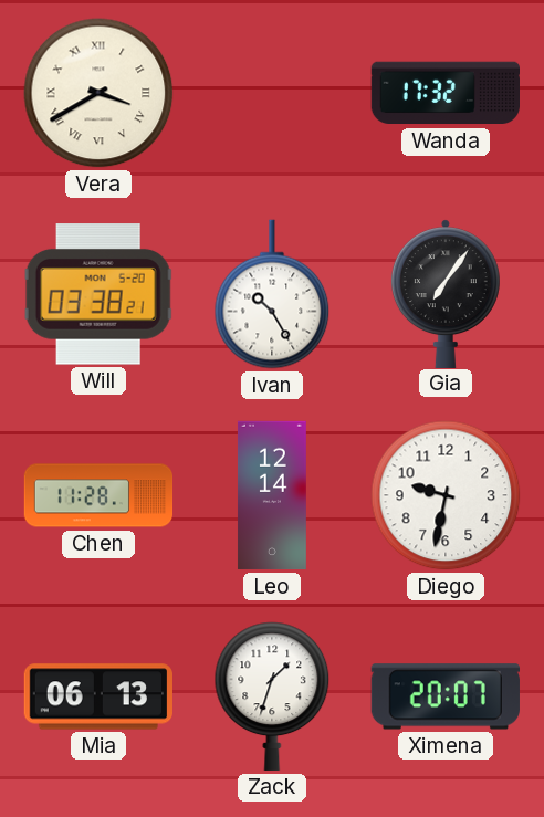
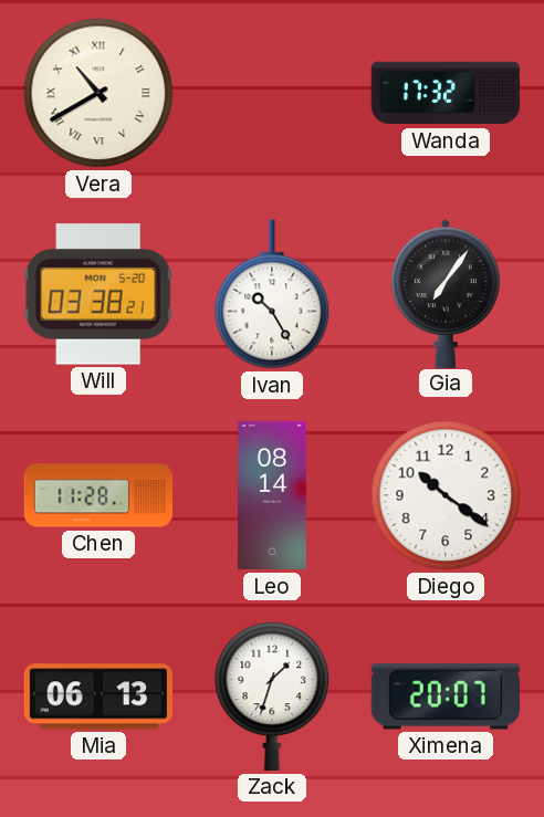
Vera: 3:40 -> 10:40
Leo: 12:14 -> 08:14
Diego: 9:32 -> 10:21
